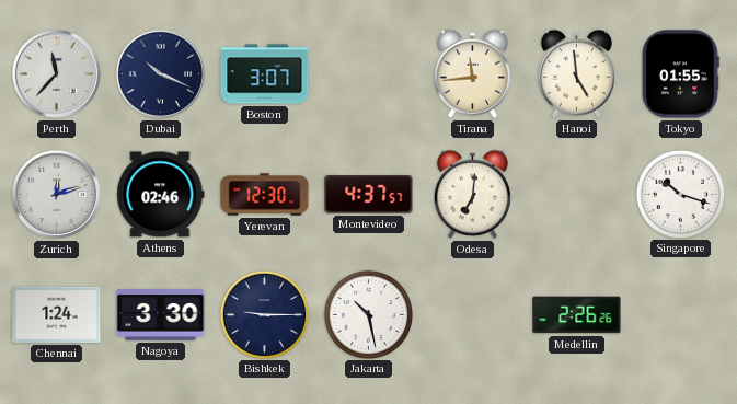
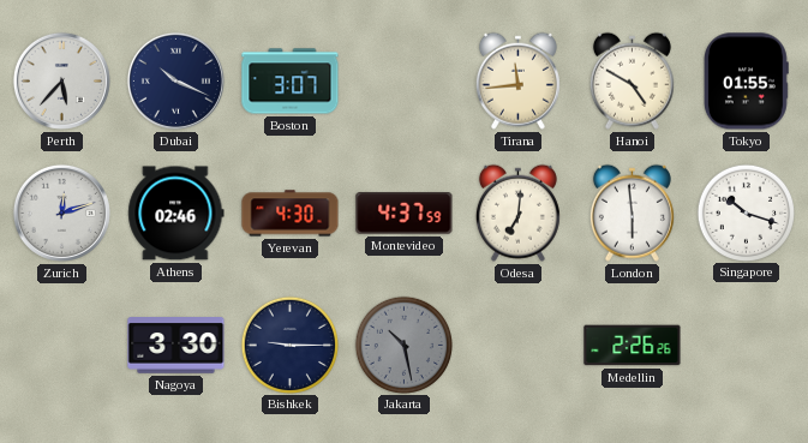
Perth: 11:37 -> 5:37
Hanoi: 4:59 -> 4:50
Yerevan: 12:30 -> 4:30
Montevideo: 4:37:57 -> 4:37:59
London: none -> 5:59
Chennai: 1:24 -> none
Jakarta dial: white -> grey
